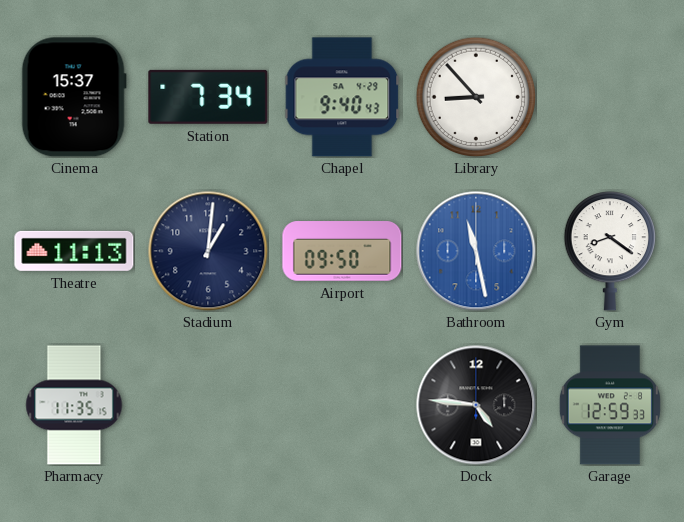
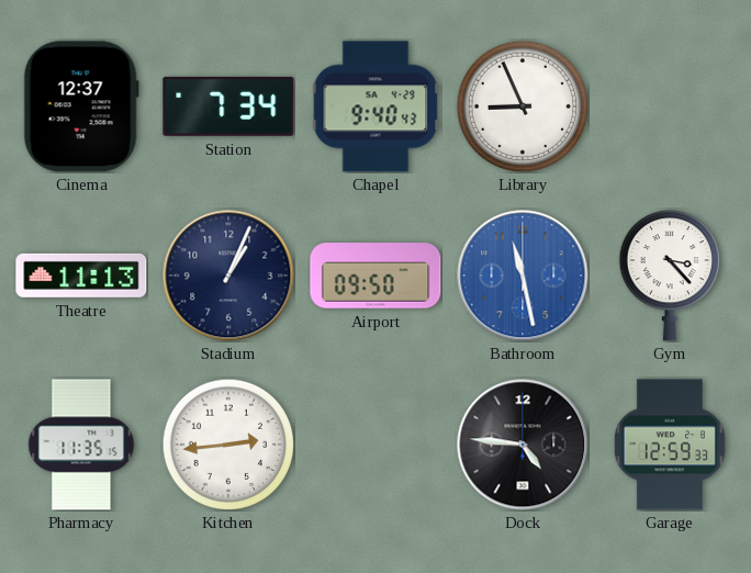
Cinema: 15:37 -> 12:37
Library: 8:53 -> 8:56
Stadium: 1:01 -> 1:04
Gym: 8:21 -> 3:23
Kitchen: none -> 2:44
